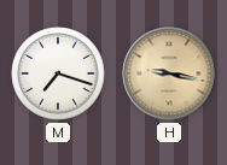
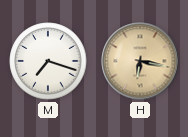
H: 9:17 -> 6:17
